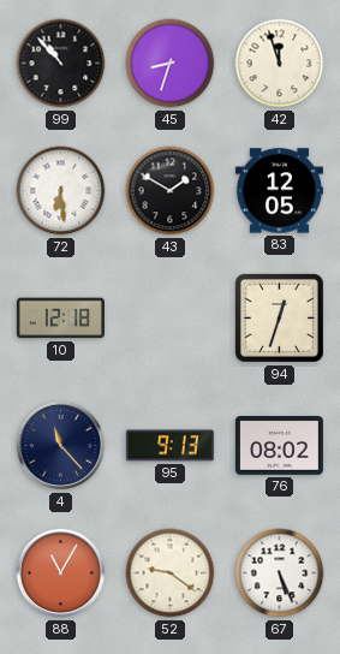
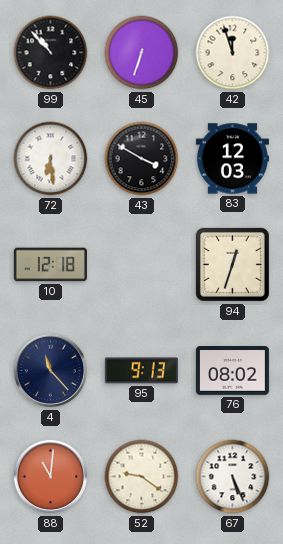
45: 8:33 -> 6:33
43: 1:50 -> 3:50
83: 12:05 -> 12:03
88: 11:05 -> 11:01
